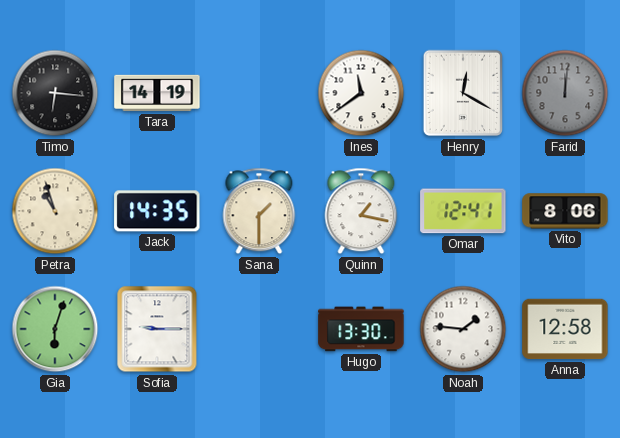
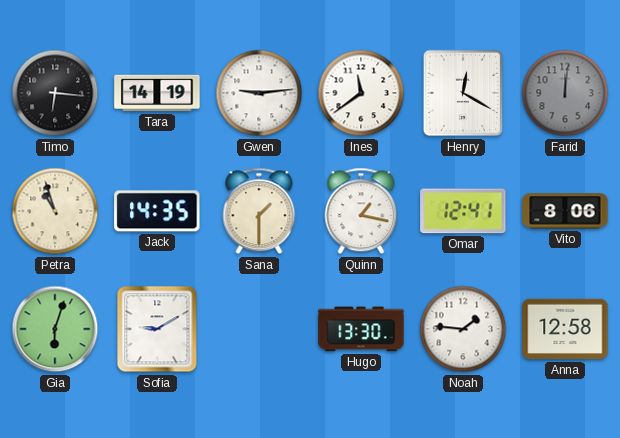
Gwen: none -> 9:14
Sofia: 9:15 -> 9:10
